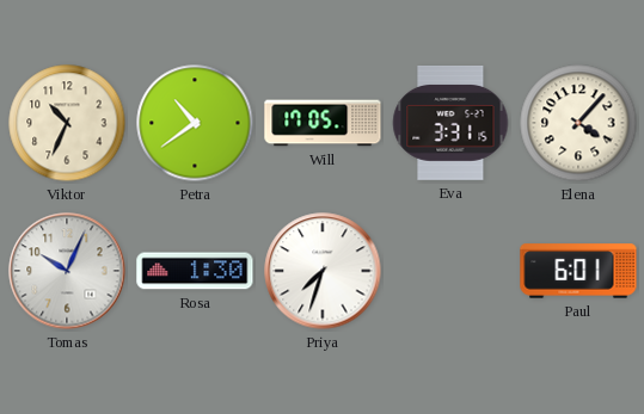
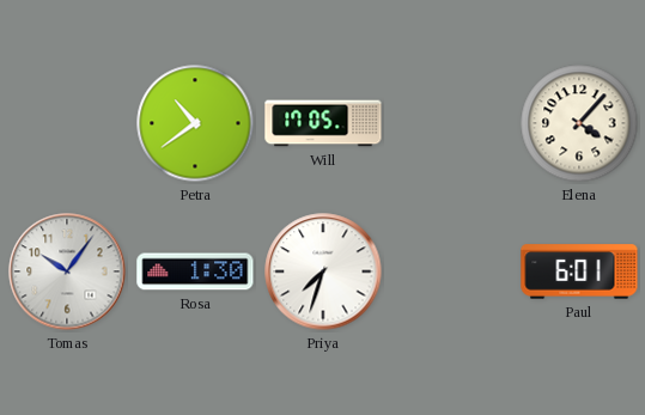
Viktor: 10:34 -> none
Eva: 3:31 -> none
Tomas: 10:04 -> 10:06
